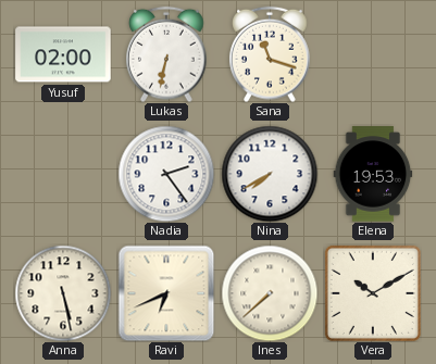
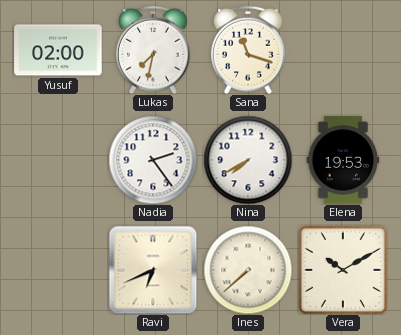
Lukas: 6:32 -> 7:32
Anna: 5:28 -> none
